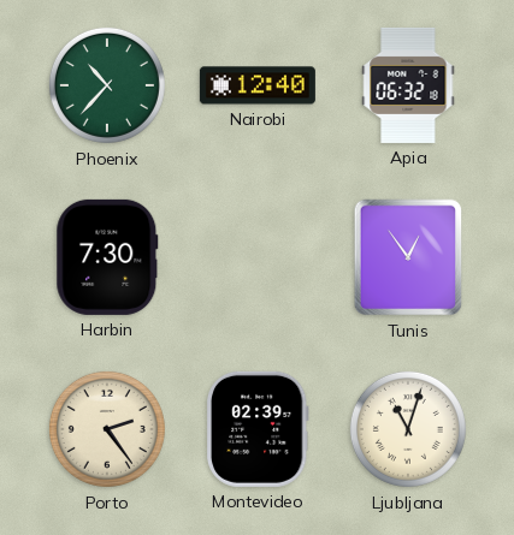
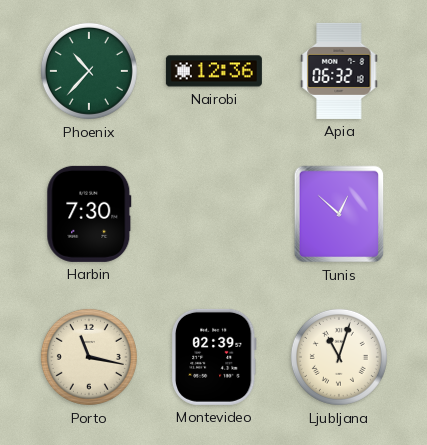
Nairobi: 12:40 -> 12:36
Tunis: 12:54 -> 12:52
Porto: 2:24 -> 11:17
